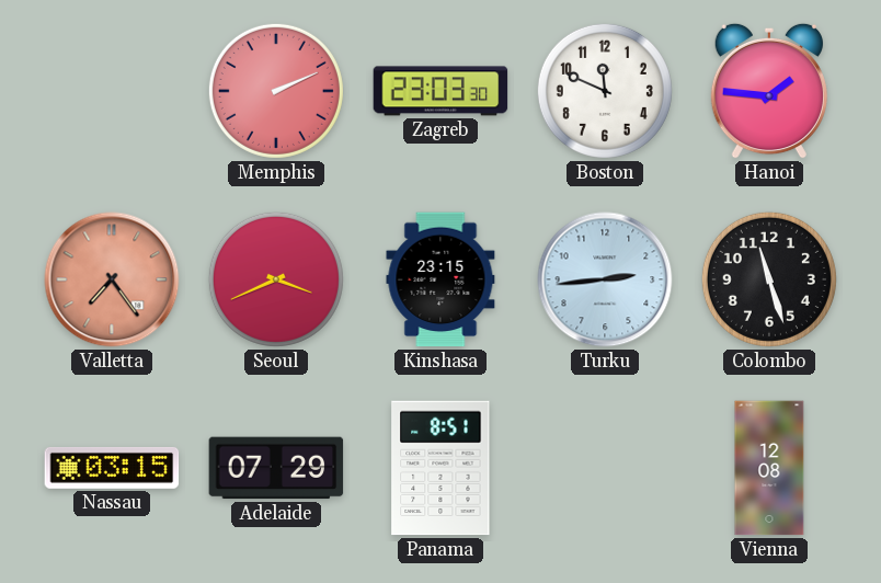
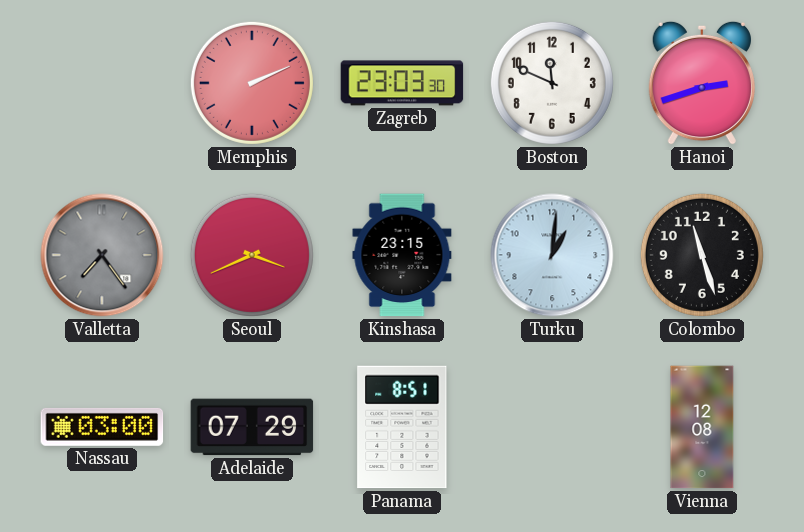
Hanoi: 1:46 -> 2:42
Valletta dial: salmon -> grey
Turku: 2:44 -> 1:01
Nassau: 03:15 -> 03:00
